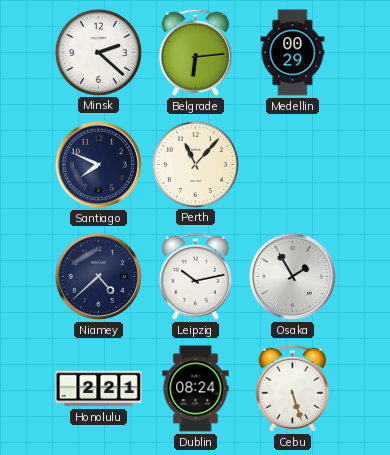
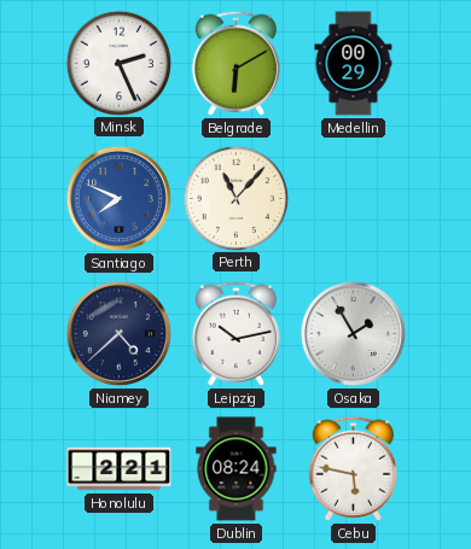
Minsk: 2:22 -> 2:26
Belgrade: 6:14 -> 6:10
Santiago dial: navy -> blue
Cebu: 5:27 -> 5:47
